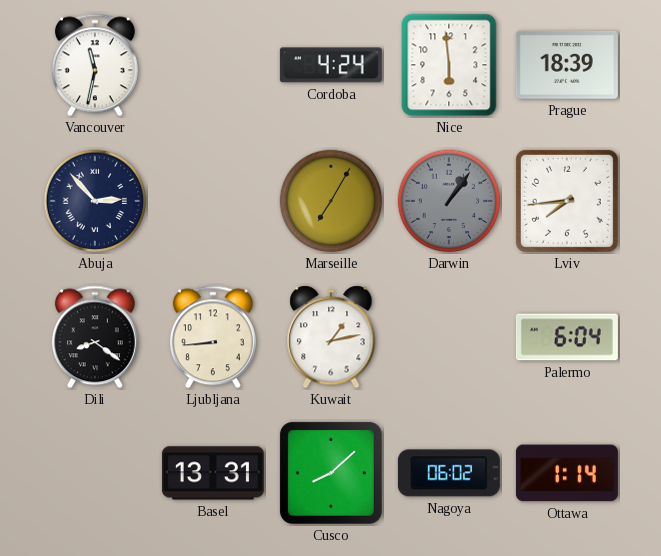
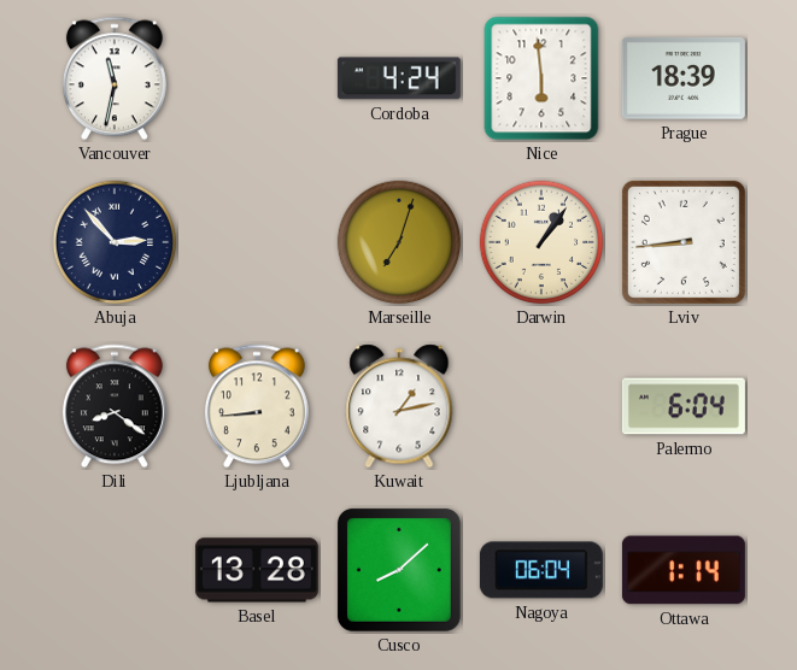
Marseille: 7:05 -> 7:03
Darwin dial: grey -> cream
Lviv: 7:44 -> 8:44
Basel: 13:31 -> 13:28
Nagoya: 06:02 -> 06:04
